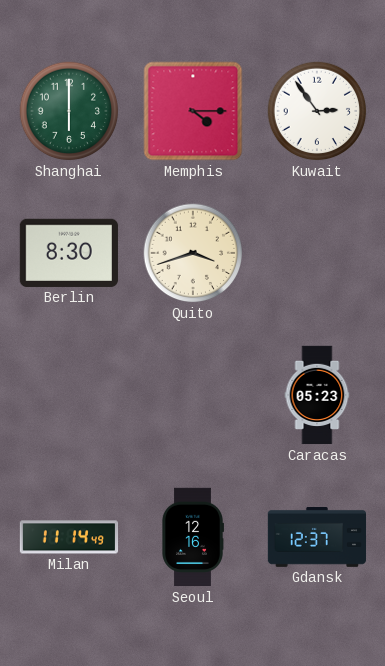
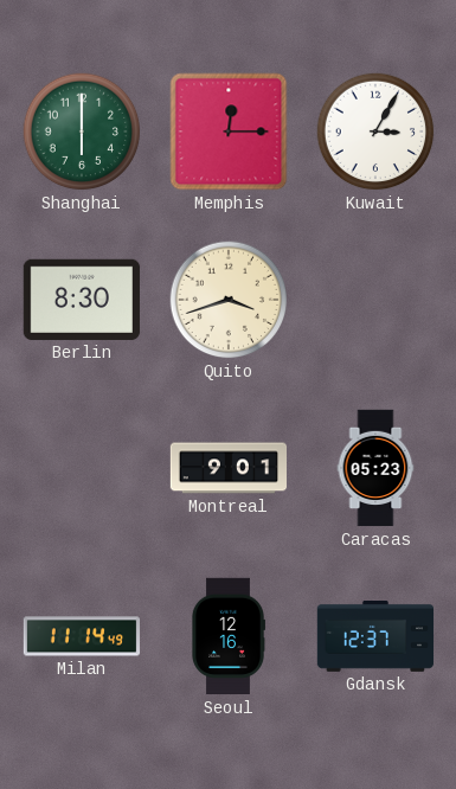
Memphis: 4:15 -> 12:15
Kuwait: 2:54 -> 3:05
Montreal: none -> 9:01
